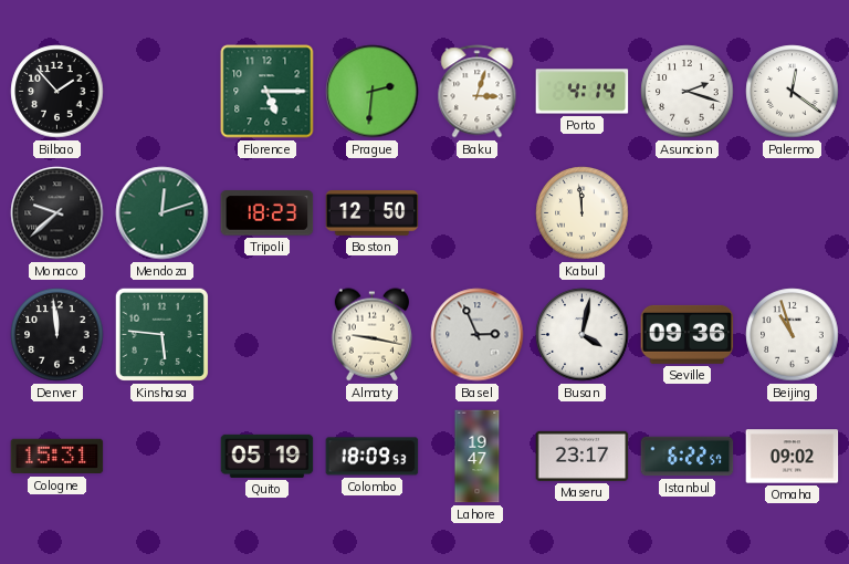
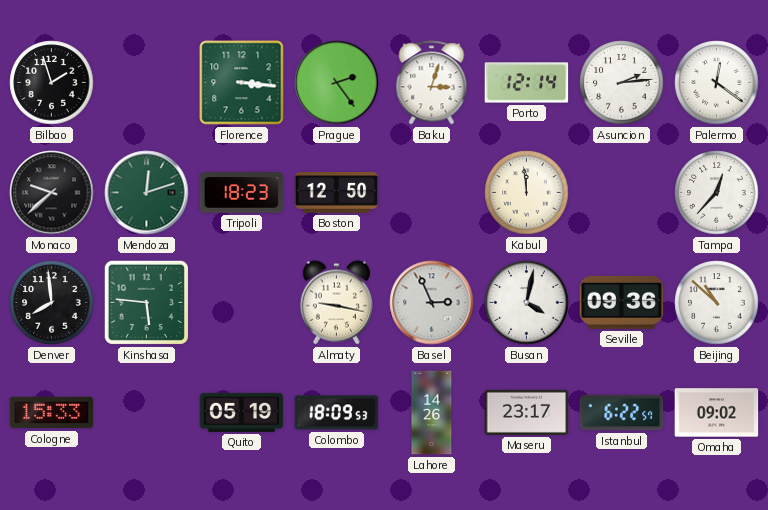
Bilbao: 1:53 -> 1:57
Florence: 5:15 -> 3:16
Prague: 2:31 -> 2:24
Porto: 4:14 -> 12:14
Asuncion: 2:18 -> 2:14
Tampa: none -> 12:37
Denver: 11:59 -> 7:59
Beijing: 10:57 -> 10:52
Cologne: 15:31 -> 15:33
Lahore: 19:47 -> 14:26
